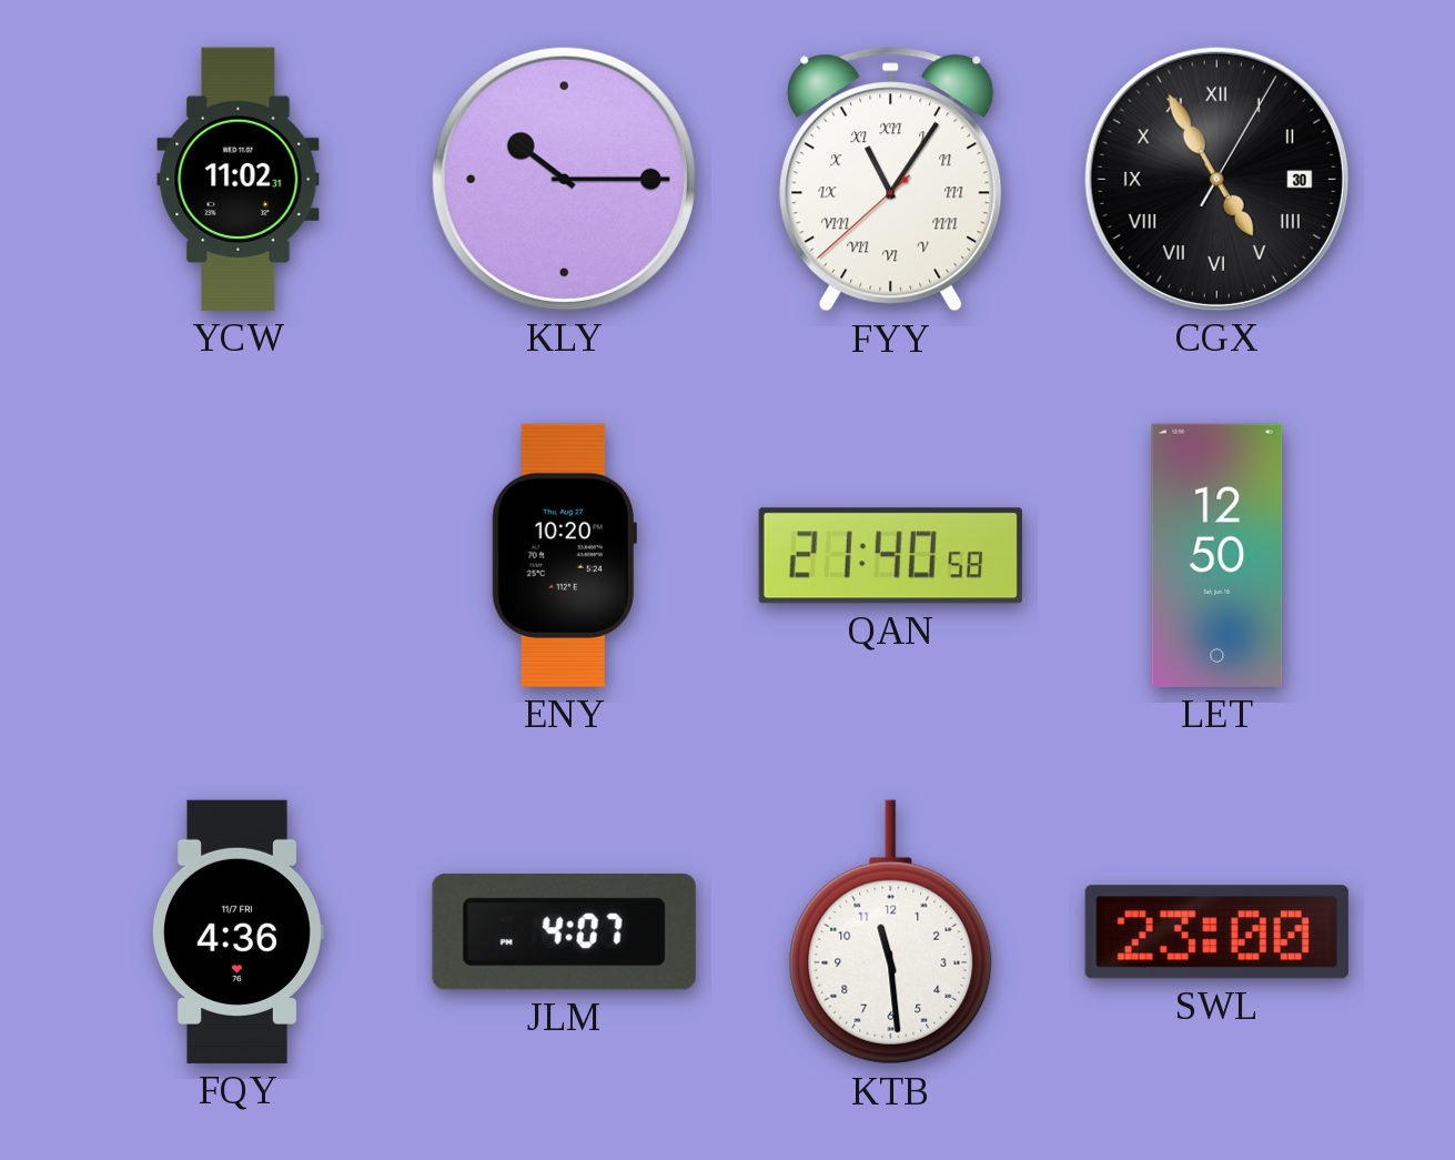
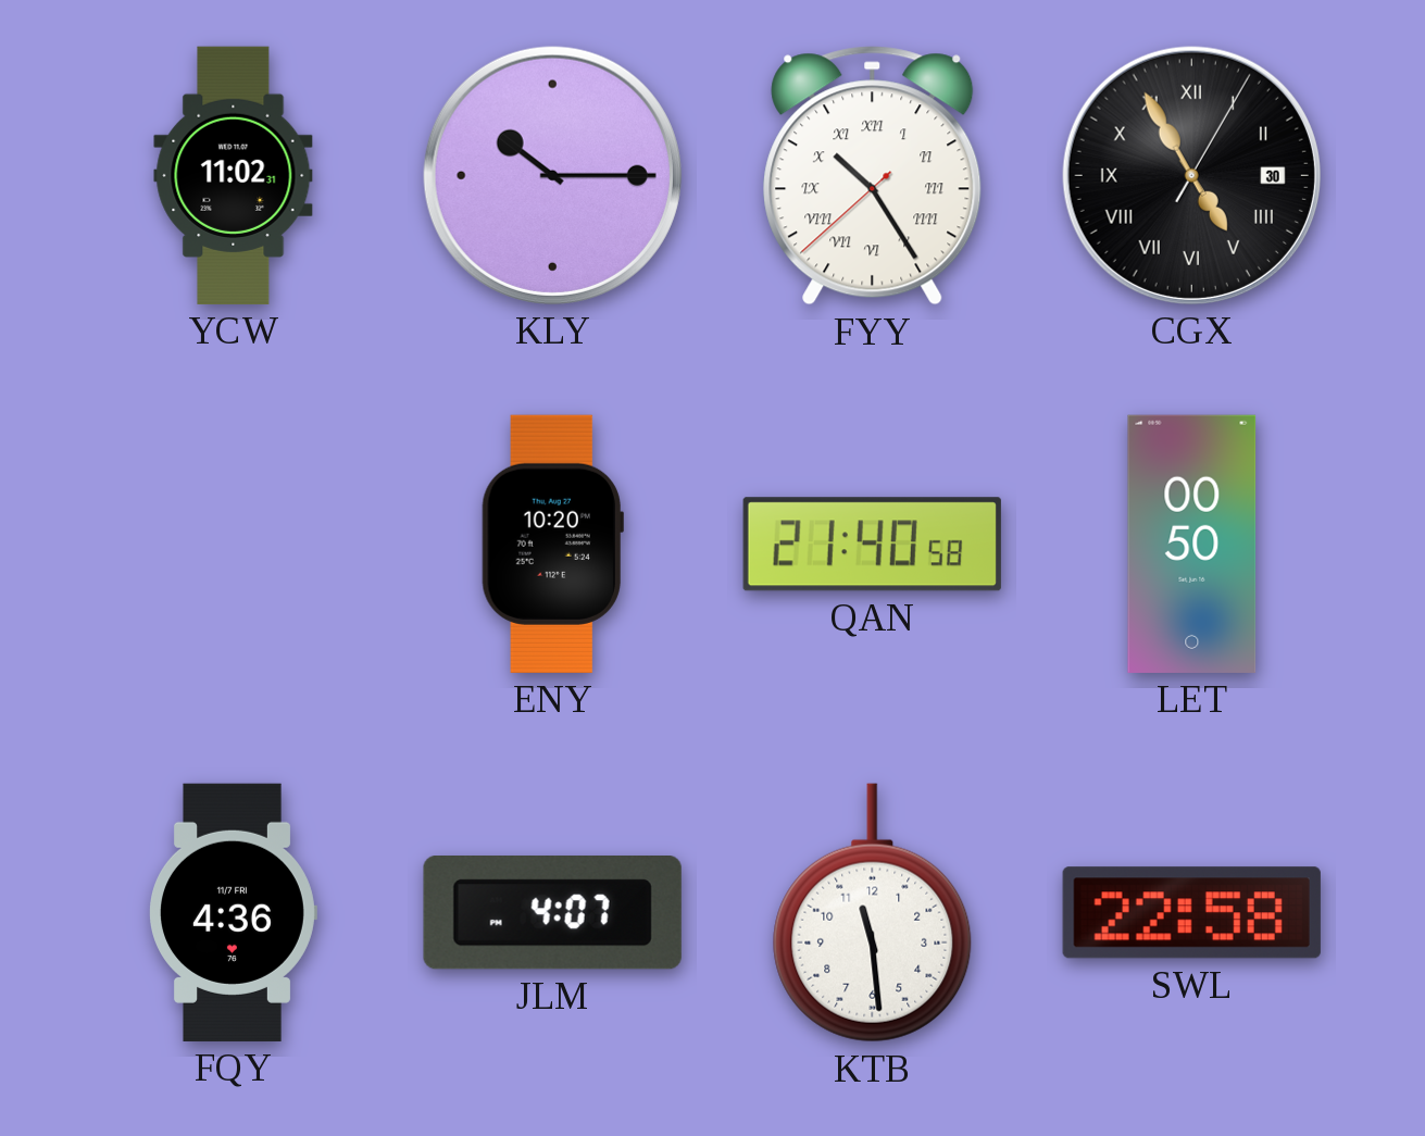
FYY: 11:05 -> 10:24
LET: 12:50 -> 00:50
SWL: 23:00 -> 22:58
